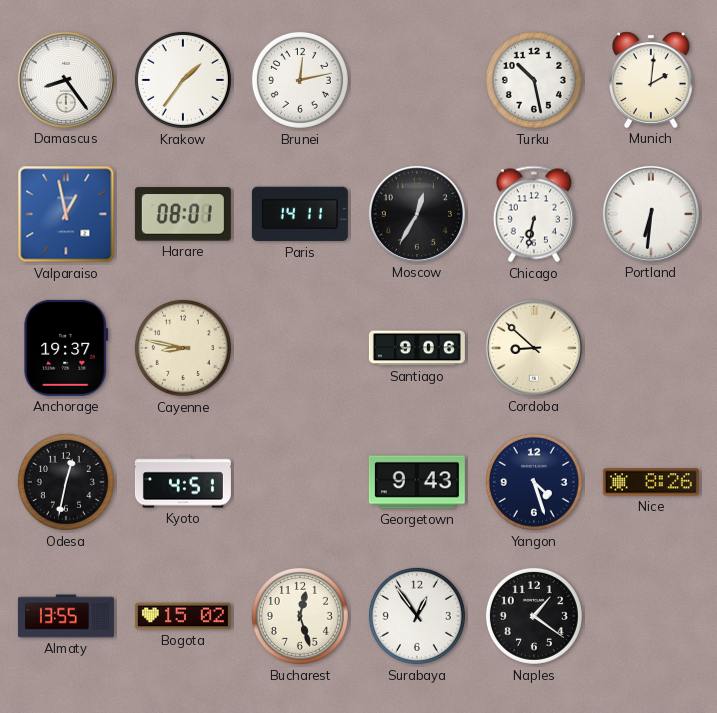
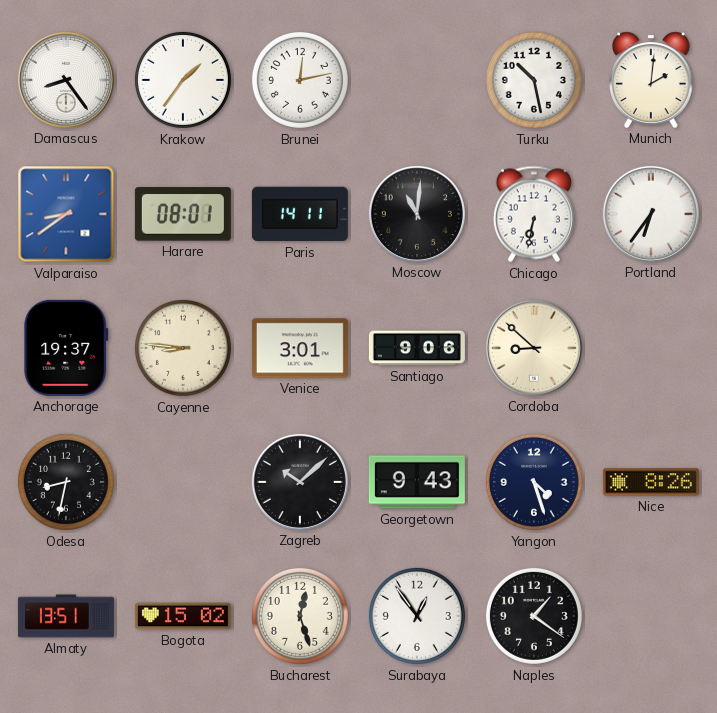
Valparaiso: 12:58 -> 8:39
Moscow: 12:35 -> 11:01
Portland: 6:31 -> 6:36
Cayenne: 8:47 -> 8:46
Venice: none -> 3:01
Odesa: 12:32 -> 8:32
Kyoto: 4:51 -> none
Zagreb: none -> 10:08
Almaty: 13:55 -> 13:51
